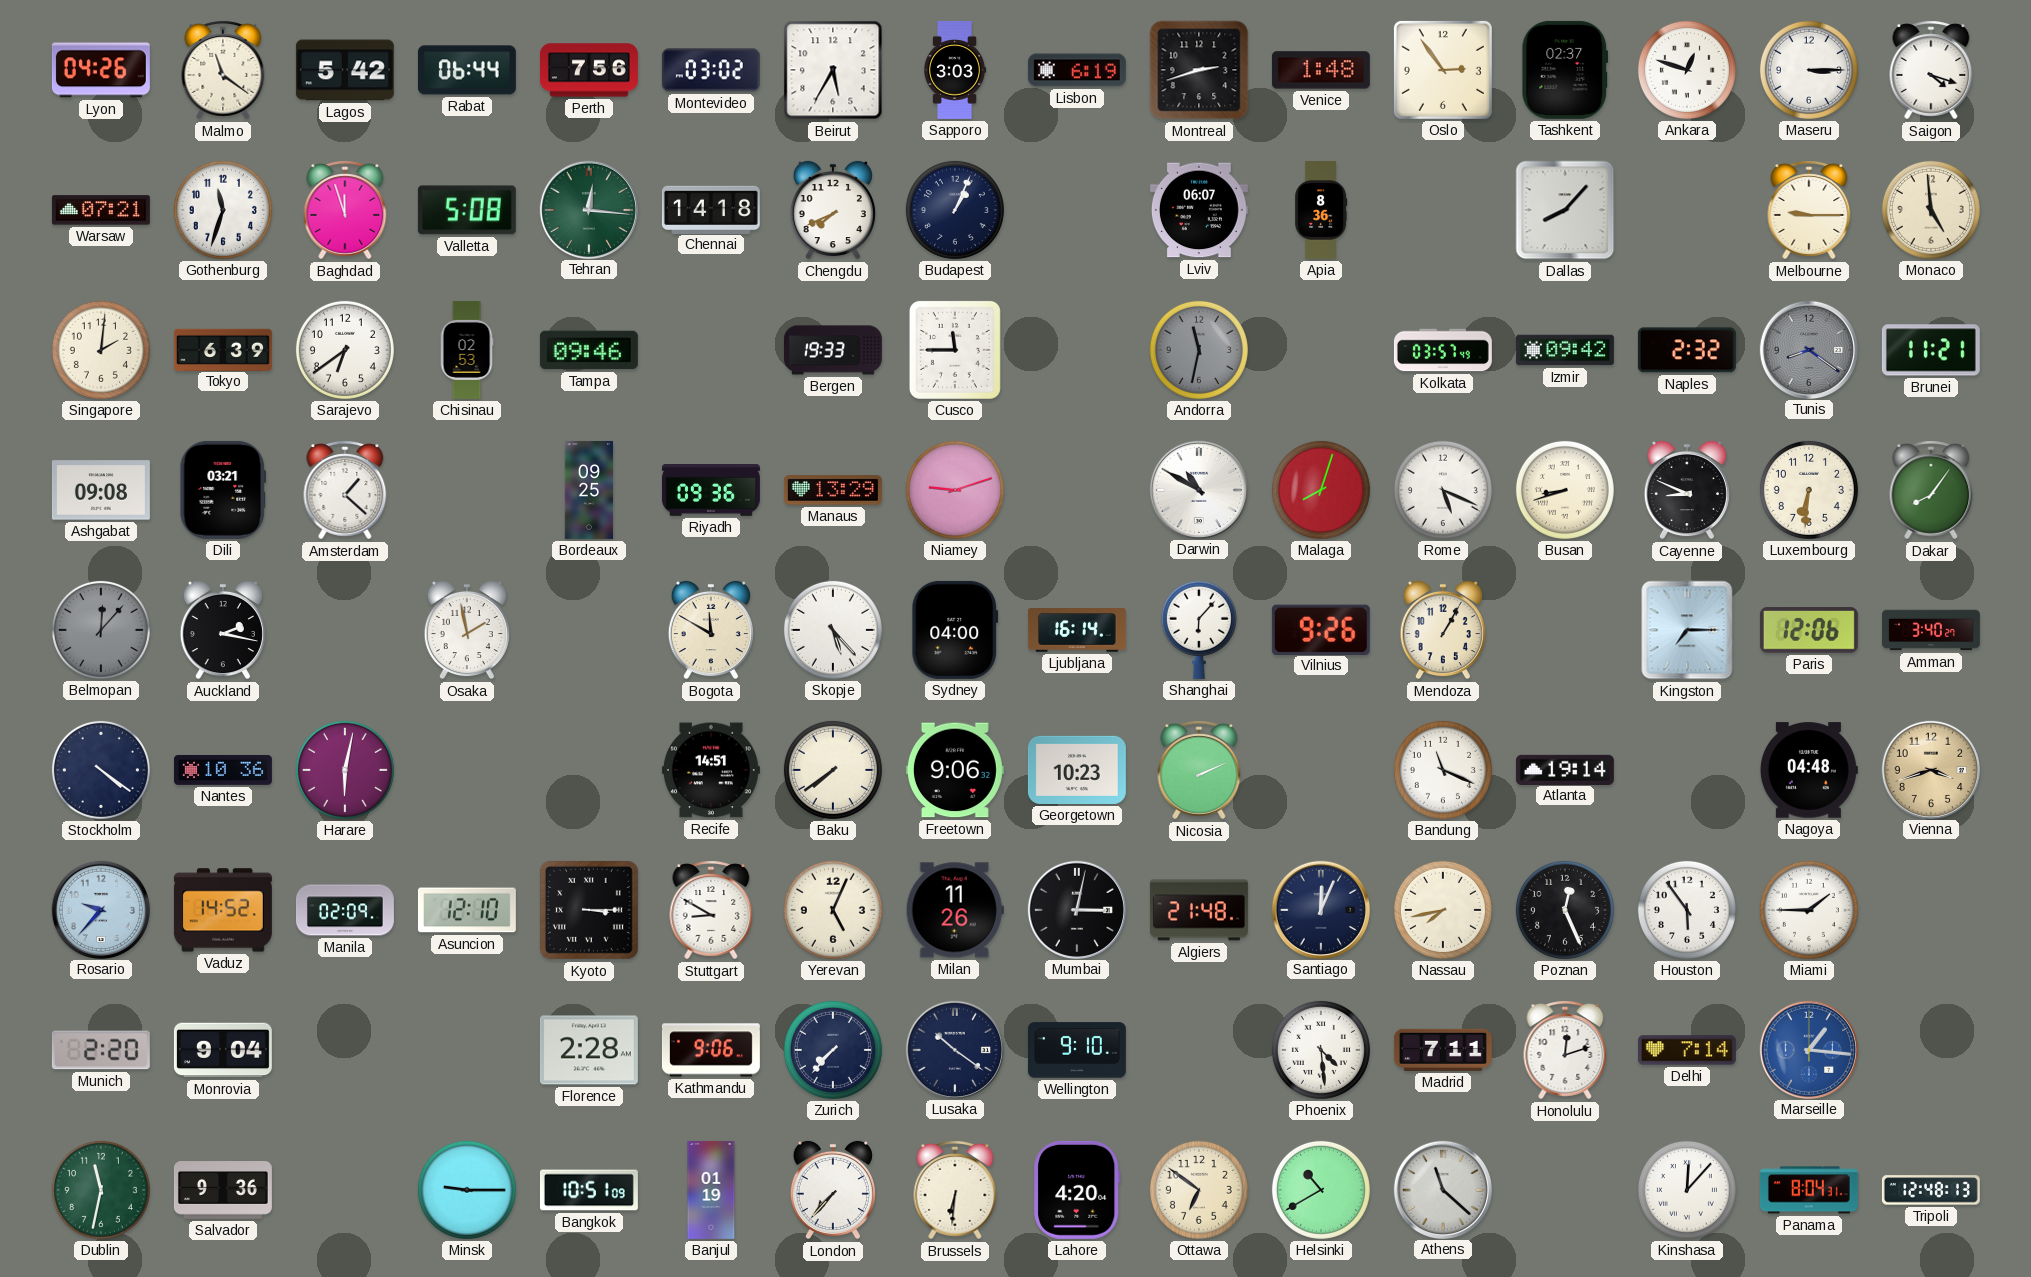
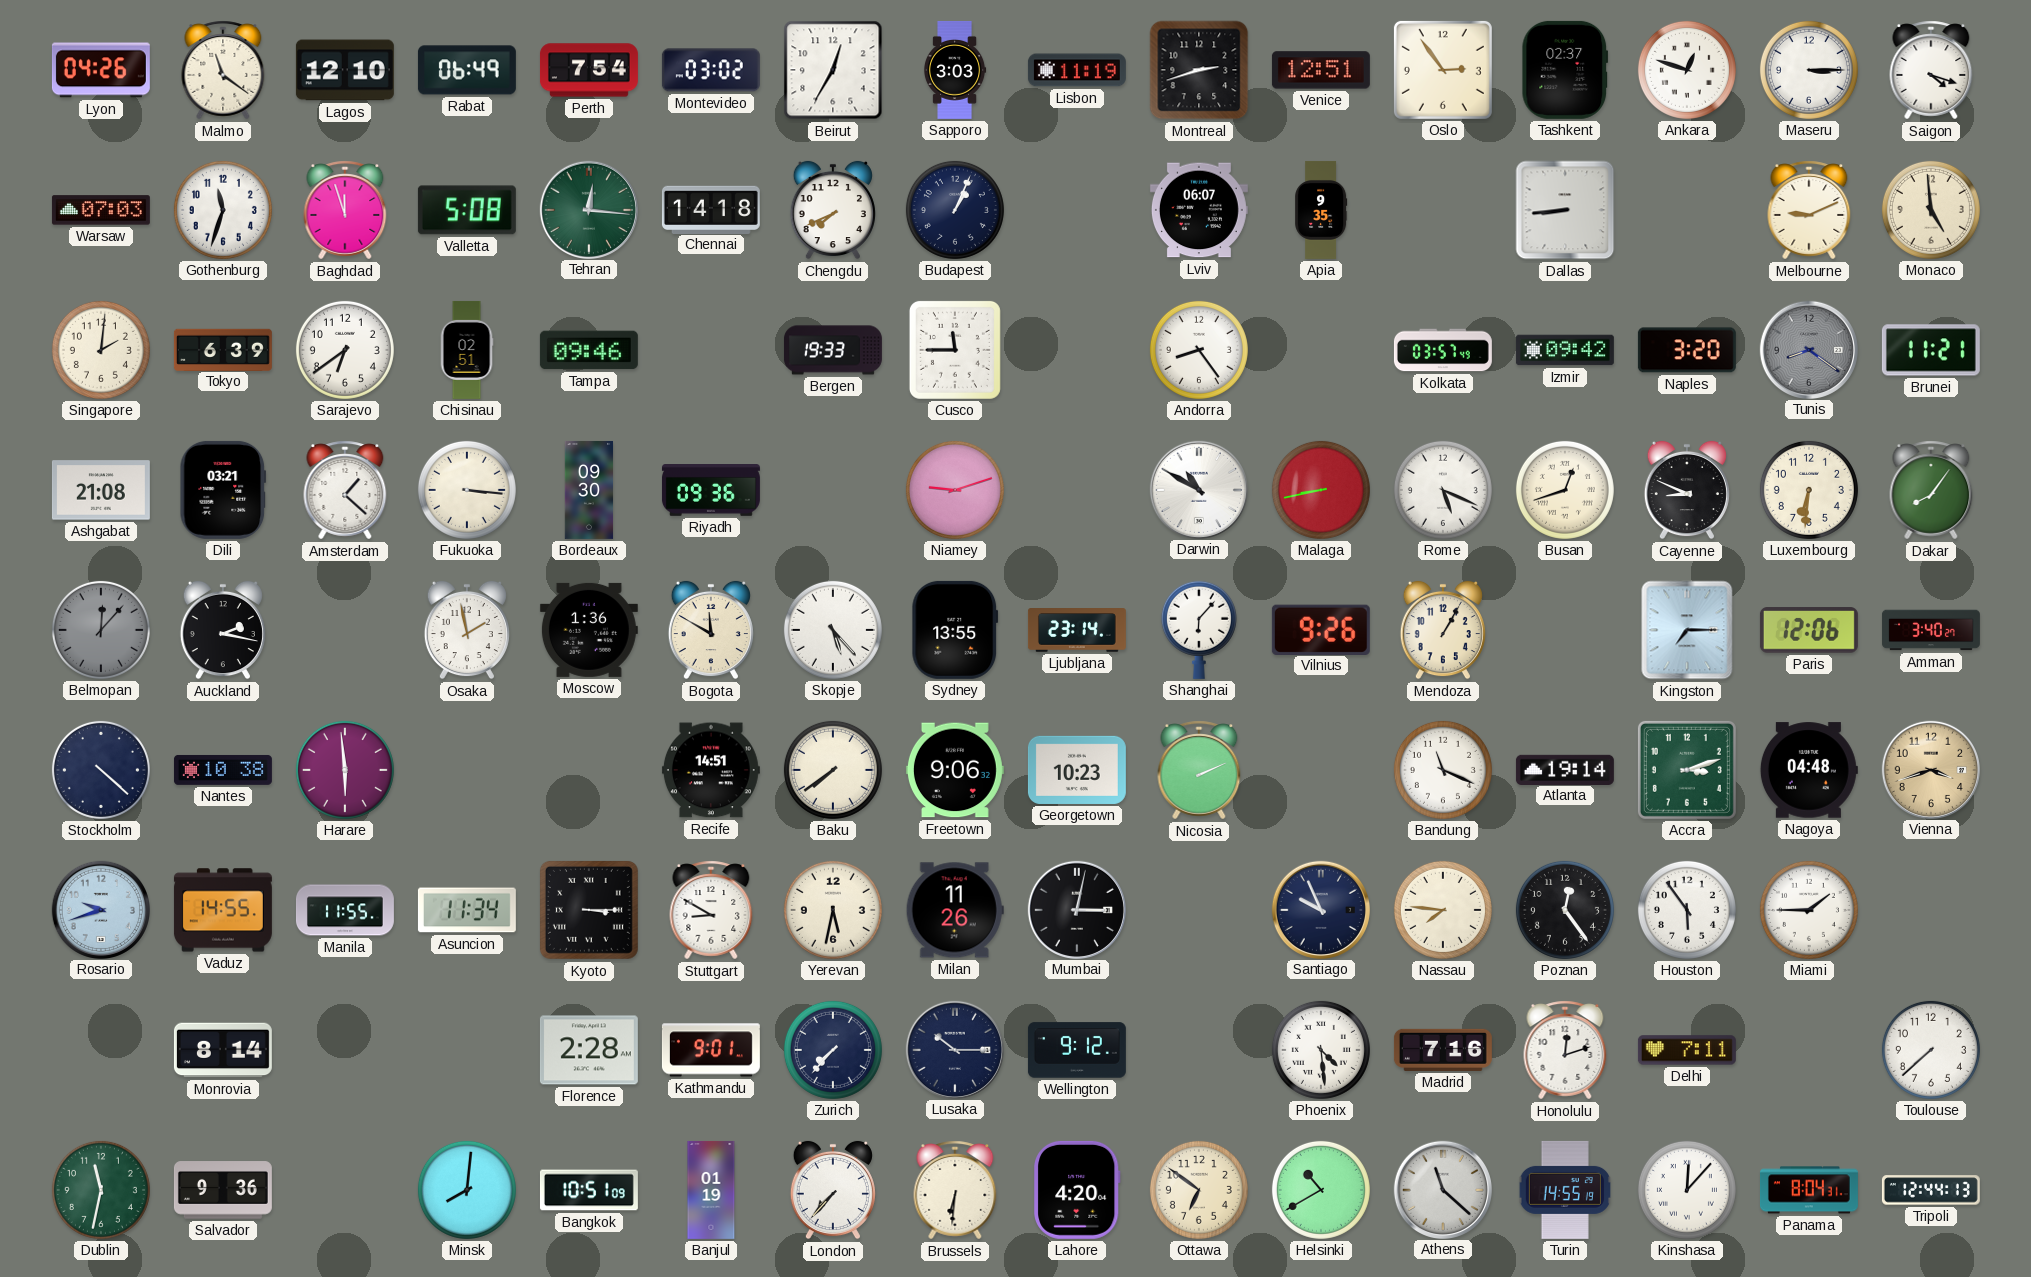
Lagos: 5:42 -> 12:10
Rabat: 06:44 -> 06:49
Perth: 7:56 -> 7:54
Beirut: 5:35 -> 12:35
Lisbon: 6:19 -> 11:19
Venice: 1:48 -> 12:51
Warsaw: 07:21 -> 07:03
Apia: 8:36 -> 9:35
Dallas: 8:07 -> 8:44
Melbourne: 9:15 -> 9:11
Chisinau: 02:53 -> 02:51
Andorra: 11:32 -> 8:24
Andorra dial: grey -> white
Naples: 2:32 -> 3:20
Ashgabat: 09:08 -> 21:08
Fukuoka: none -> 3:16
Bordeaux: 09:25 -> 09:30
Manaus: 13:29 -> none
Malaga: 8:03 -> 8:43
Busan: 8:42 -> 12:42
Moscow: none -> 1:36
Sydney: 04:00 -> 13:55
Ljubljana: 16:14 -> 23:14
Stockholm: 4:21 -> 4:22
Nantes: 10:36 -> 10:38
Harare: 6:02 -> 5:59
Accra: none -> 3:12
Rosario: 9:37 -> 9:42
Vaduz: 14:52 -> 14:55
Manila: 02:09 -> 11:55
Asuncion: 12:10 -> 11:34
Yerevan: 5:04 -> 5:32
Algiers: 21:48 -> none
Santiago: 12:04 -> 9:56
Nassau: 7:43 -> 7:46
Poznan: 12:26 -> 12:24
Munich: 2:20 -> none
Monrovia: 9:04 -> 8:14
Kathmandu: 9:06 -> 9:01
Lusaka: 10:21 -> 10:15
Wellington: 9:10 -> 9:12
Madrid: 7:11 -> 7:16
Delhi: 7:14 -> 7:11
Marseille: 1:16 -> none
Toulouse: none -> 7:38
Minsk: 9:15 -> 8:01
Turin: none -> 14:55
Tripoli: 12:48 -> 12:44
